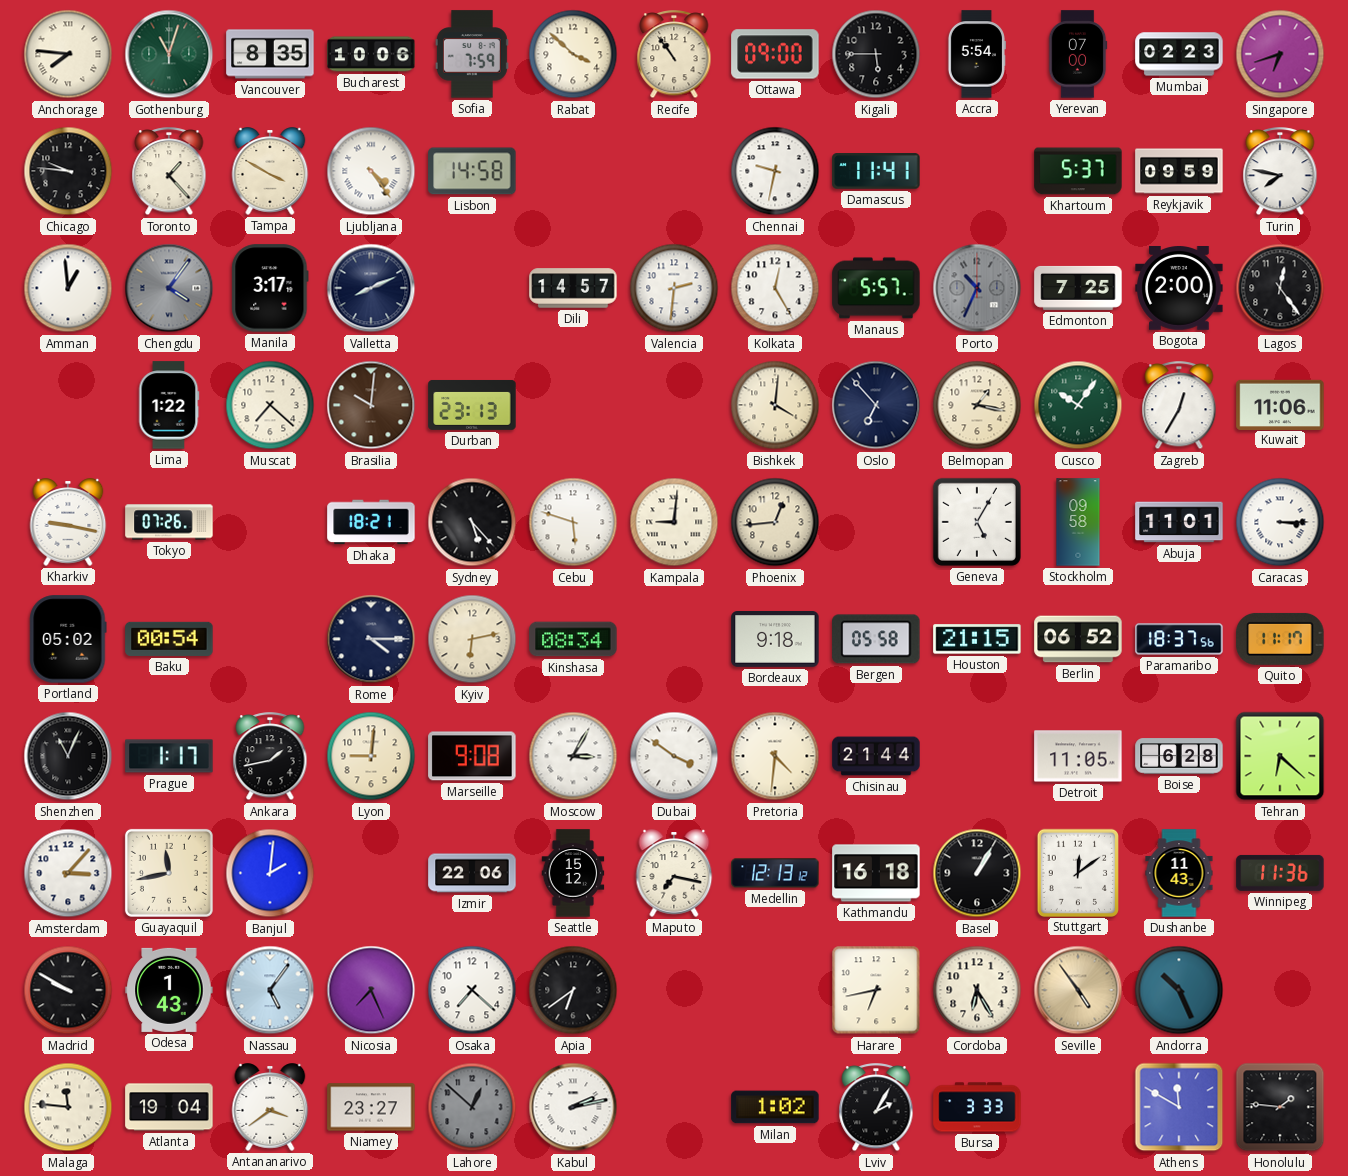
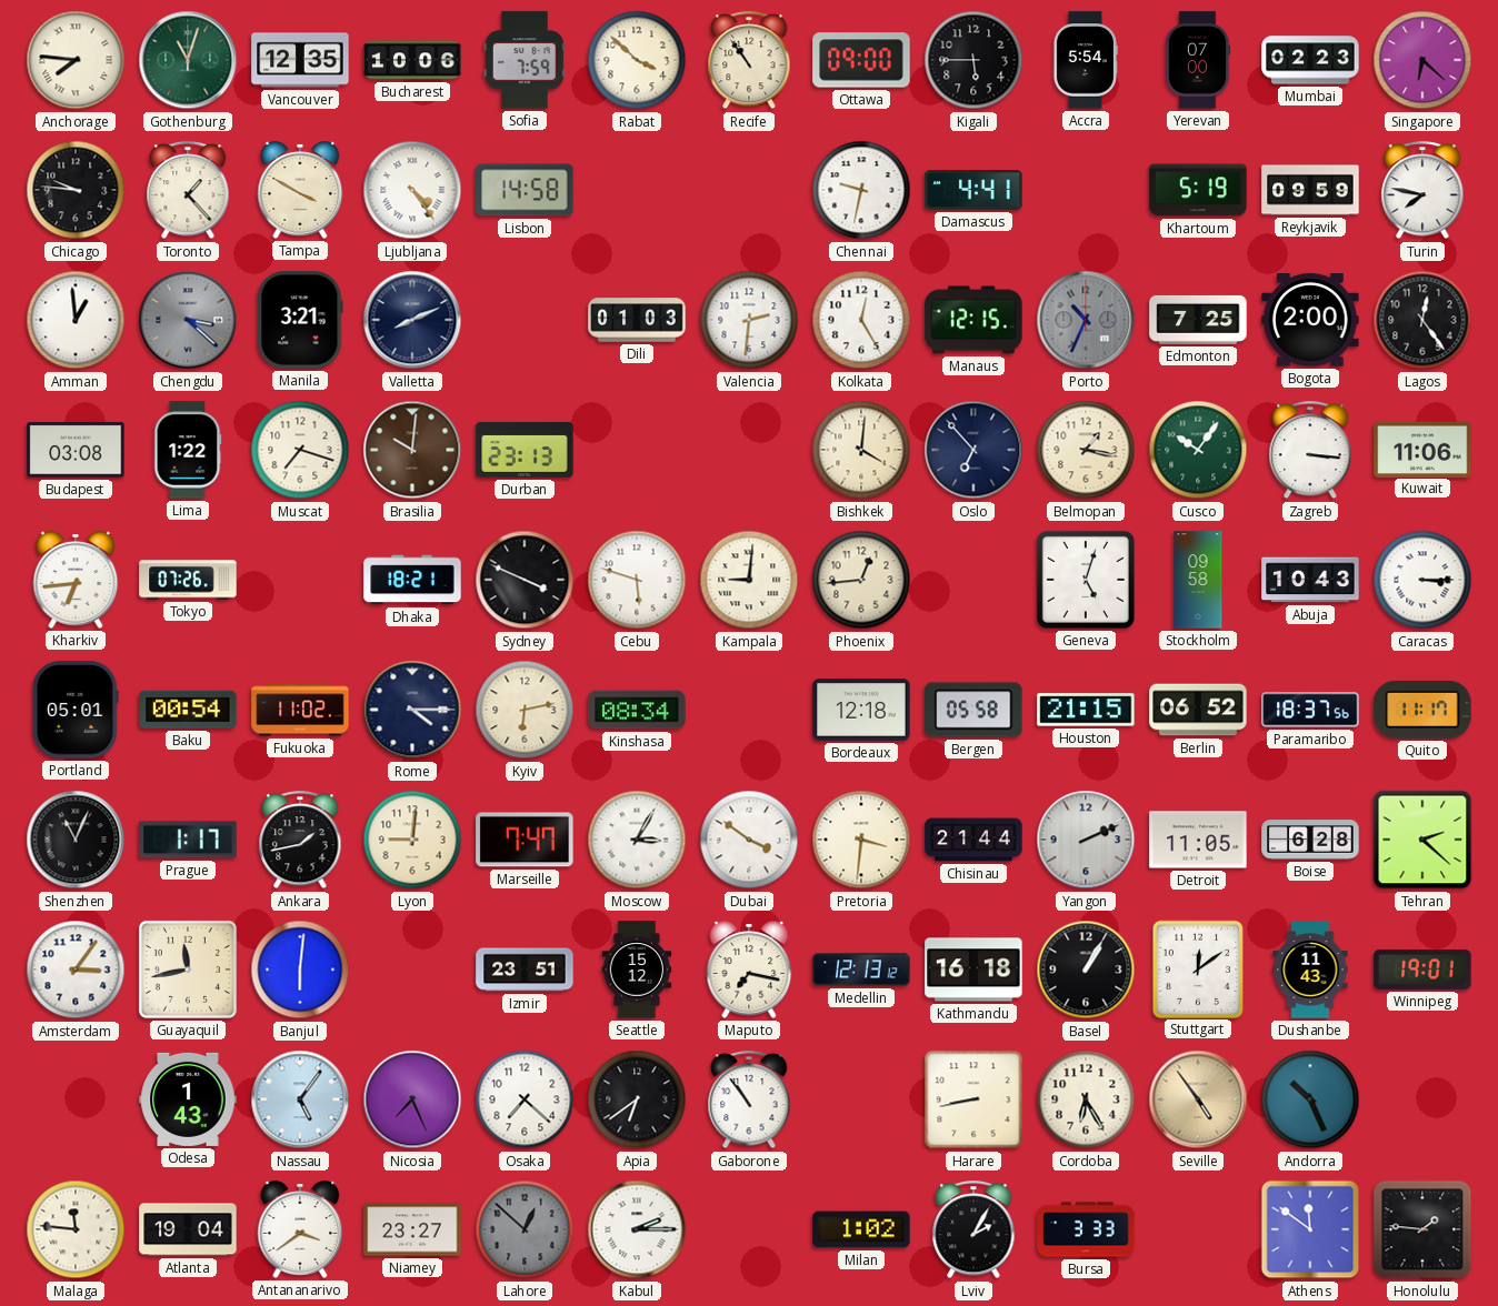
Vancouver: 8:35 -> 12:35
Singapore: 6:42 -> 6:22
Damascus: 11:41 -> 4:41
Khartoum: 5:37 -> 5:19
Chengdu: 4:06 -> 3:22
Manila: 3:17 -> 3:21
Dili: 14:57 -> 01:03
Manaus: 5:57 -> 12:15
Budapest: none -> 03:08
Muscat: 7:22 -> 7:18
Zagreb: 12:35 -> 3:16
Kharkiv: 9:17 -> 6:44
Sydney: 5:23 -> 3:49
Geneva: 5:05 -> 5:03
Abuja: 11:01 -> 10:43
Portland: 05:02 -> 05:01
Fukuoka: none -> 11:02
Bordeaux: 9:18 -> 12:18
Marseille: 9:08 -> 7:47
Pretoria: 4:31 -> 3:31
Yangon: none -> 2:11
Tehran: 6:22 -> 2:22
Amsterdam: 3:07 -> 3:06
Banjul: 2:01 -> 6:01
Izmir: 22:06 -> 23:51
Winnipeg: 11:36 -> 19:01
Madrid: 9:50 -> none
Gaborone: none -> 10:54
Harare: 6:43 -> 8:43
Kabul: 2:13 -> 2:15
Athens: 11:50 -> 11:51
